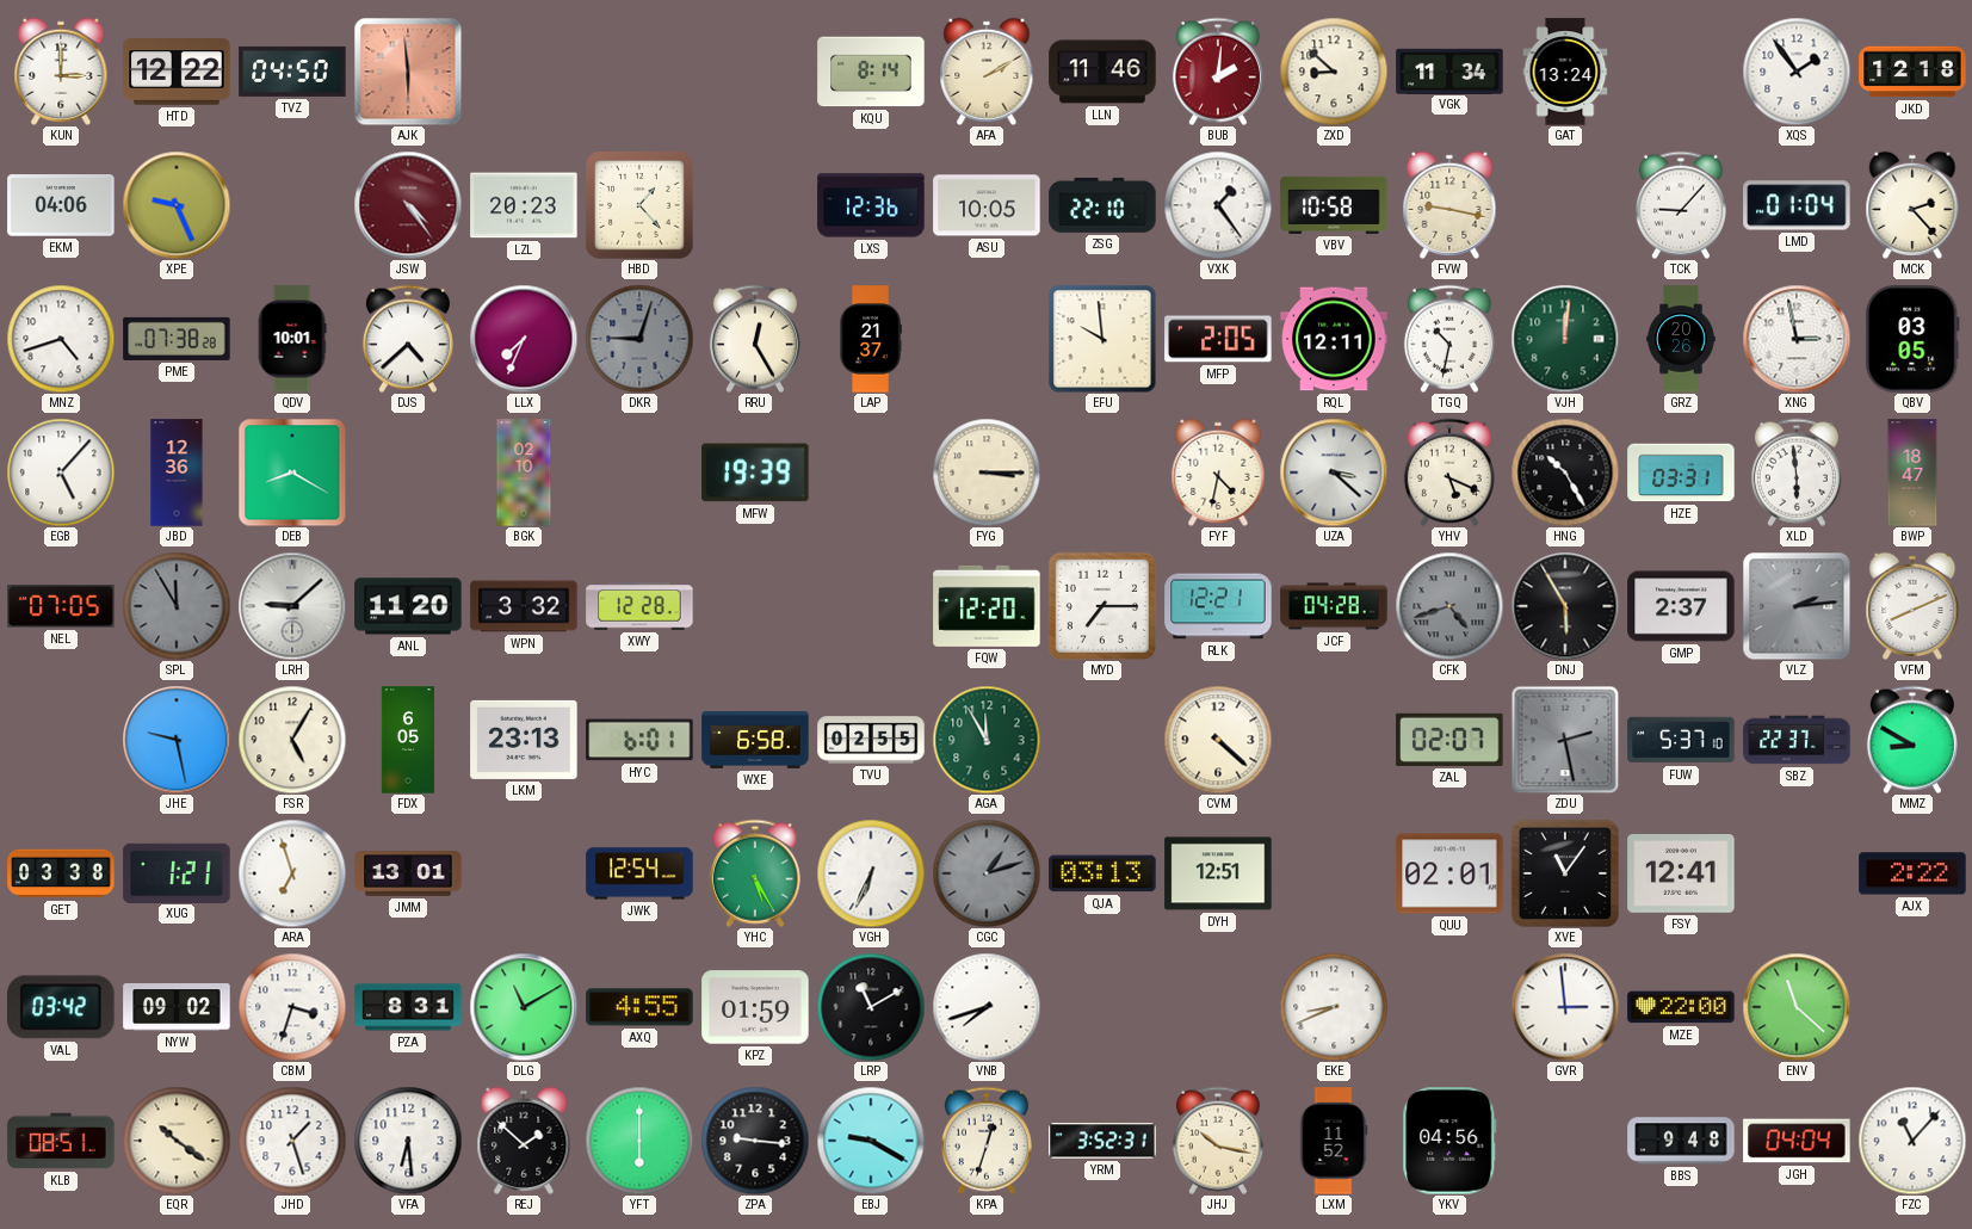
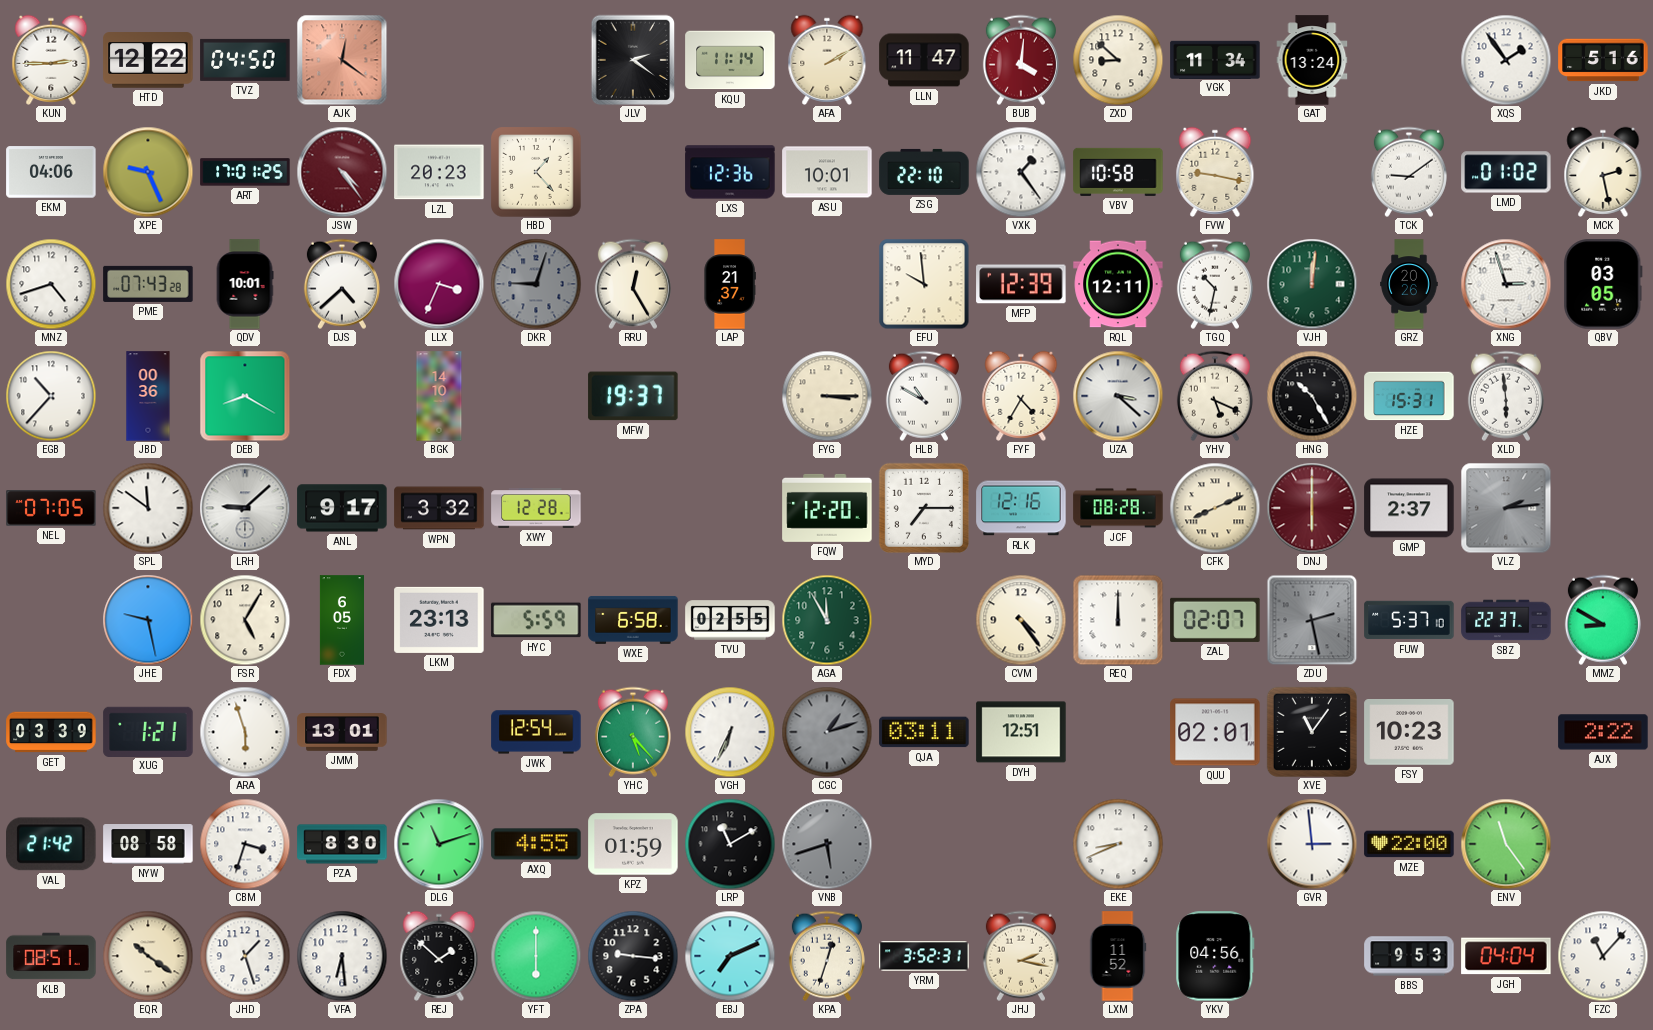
KUN: 3:00 -> 2:45
AJK: 5:59 -> 12:21
JLV: none -> 2:21
KQU: 8:14 -> 11:14
LLN: 11:46 -> 11:47
BUB: 2:01 -> 4:01
JKD: 12:18 -> 5:16
ART: none -> 17:01
ASU: 10:05 -> 10:01
TCK: 9:07 -> 9:09
LMD: 01:04 -> 01:02
MCK: 2:23 -> 2:28
PME: 07:38 -> 07:43
LLX: 7:34 -> 3:34
MFP: 2:05 -> 12:39
XNG: 2:58 -> 2:57
EGB: 5:07 -> 10:37
JBD: 12:36 -> 00:36
BGK: 02:10 -> 14:10
MFW: 19:39 -> 19:37
HLB: none -> 10:50
FYF: 4:32 -> 4:35
HZE: 03:31 -> 15:31
BWP: 18:47 -> none
SPL: 11:55 -> 11:51
SPL dial: grey -> white
ANL: 11:20 -> 9:17
RLK: 12:21 -> 12:16
JCF: 04:28 -> 08:28
CFK: 4:42 -> 8:11
CFK dial: grey -> cream
DNJ: 5:55 -> 6:00
DNJ dial: black -> burgundy
VFM: 8:11 -> none
HYC: 6:01 -> 5:59
CVM: 4:22 -> 4:24
REQ: none -> 12:00
GET: 03:38 -> 03:39
ARA: 6:57 -> 5:57
YHC: 5:25 -> 5:23
QJA: 03:13 -> 03:11
FSY: 12:41 -> 10:23
VAL: 03:42 -> 21:42
NYW: 09:02 -> 08:58
PZA: 8:31 -> 8:30
DLG: 11:10 -> 11:12
VNB: 7:42 -> 5:42
VNB dial: white -> grey
ENV: 11:22 -> 11:24
EBJ: 9:20 -> 7:11
JHJ: 10:17 -> 2:17
BBS: 9:48 -> 9:53
